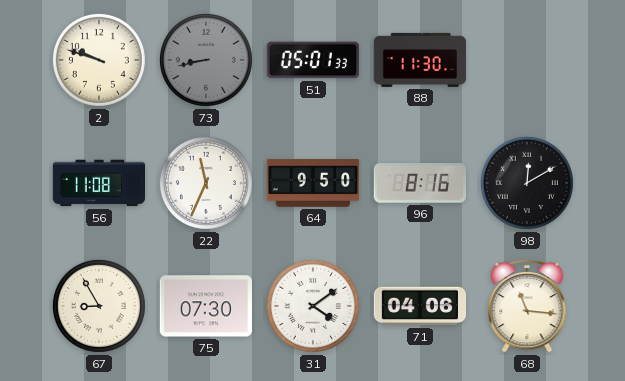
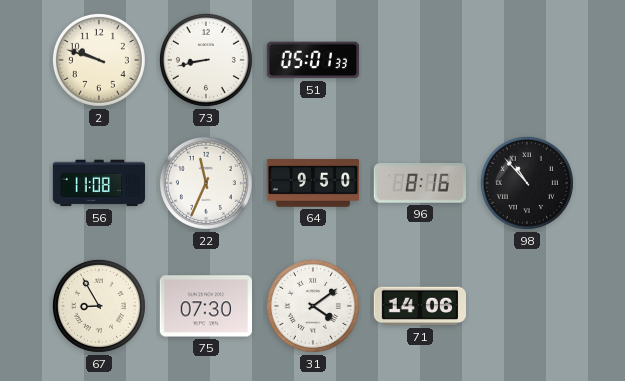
73 dial: grey -> white
88: 11:30 -> none
98: 12:10 -> 10:53
71: 04:06 -> 14:06
68: 11:16 -> none
